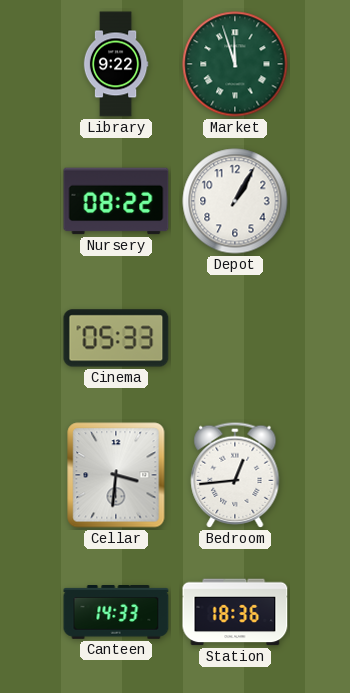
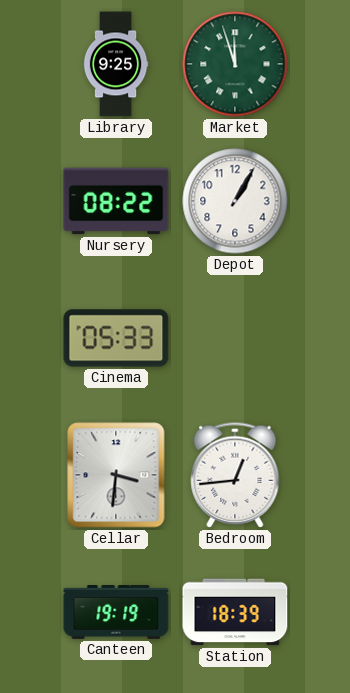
Library: 9:22 -> 9:25
Canteen: 14:33 -> 19:19
Station: 18:36 -> 18:39
